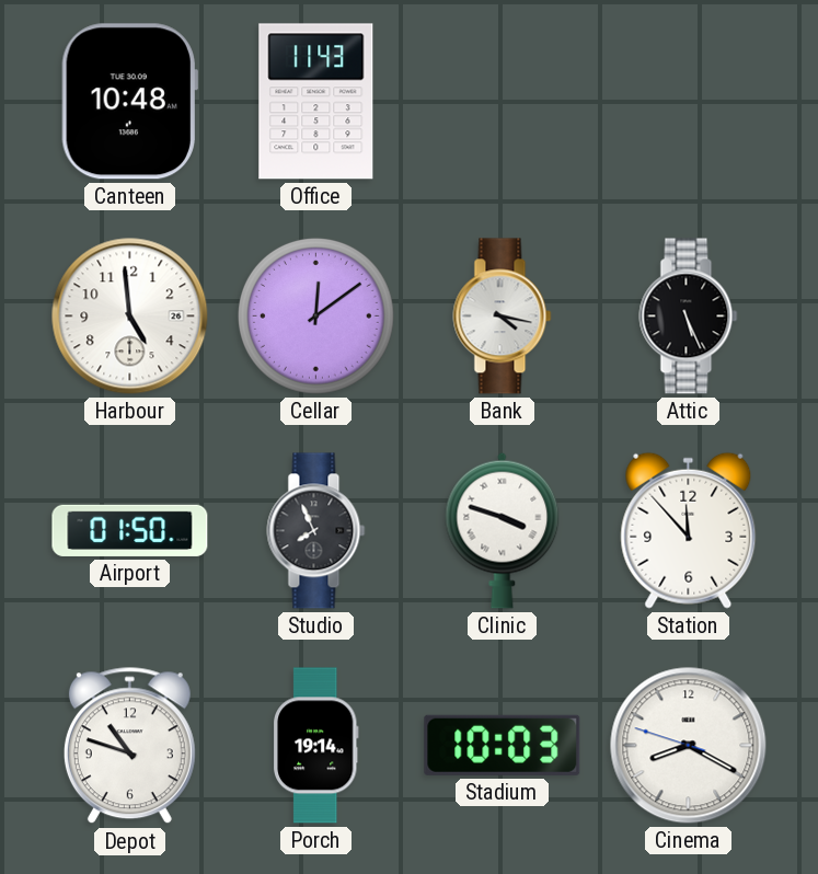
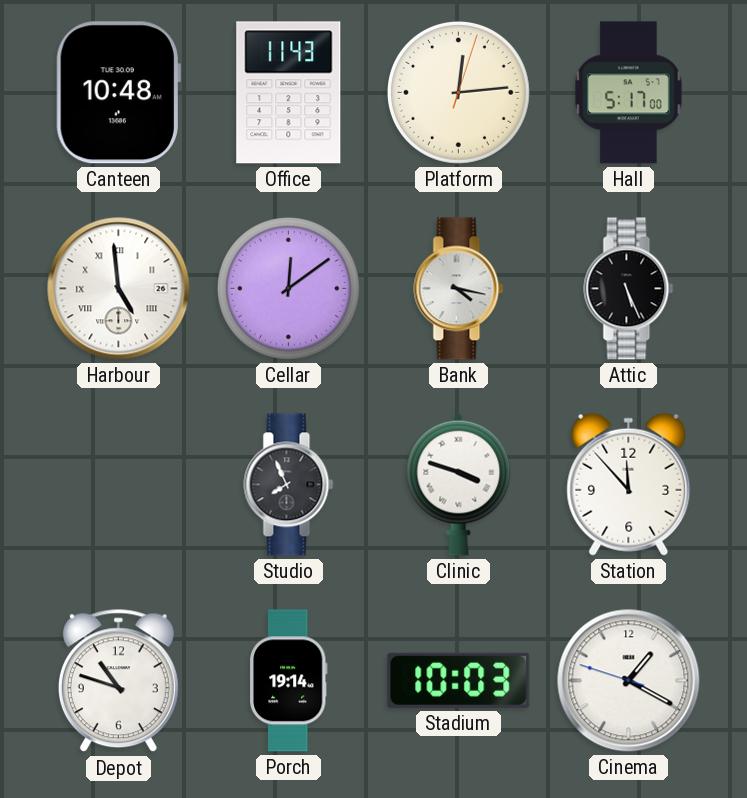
Platform: none -> 12:14
Hall: none -> 5:17
Harbour numerals: Arabic -> Roman
Airport: 01:50 -> none
Cinema: 8:19 -> 1:19
